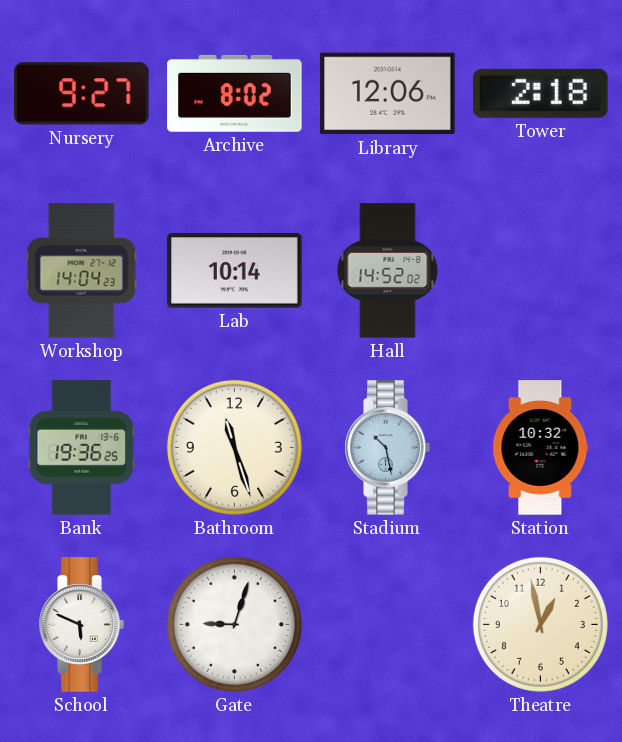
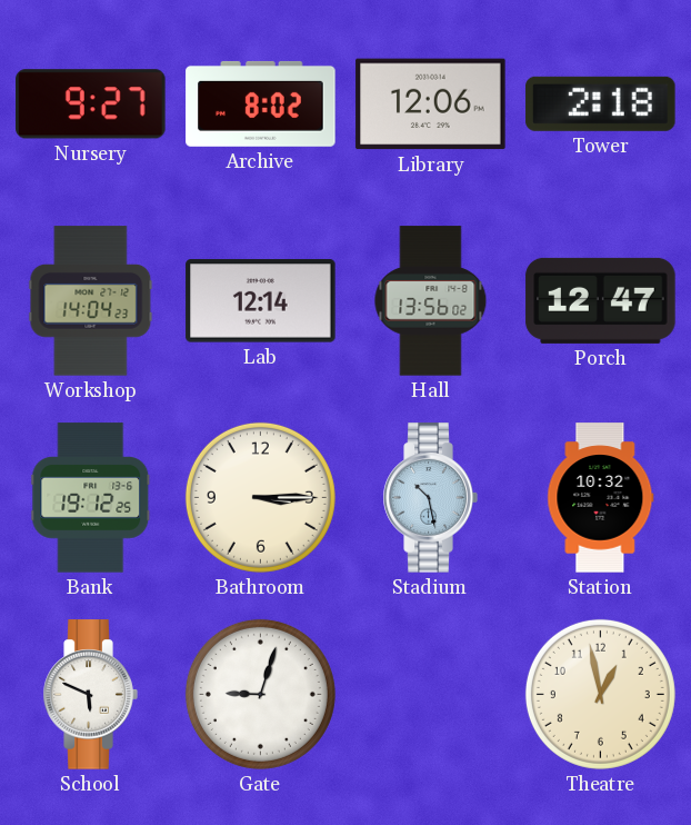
Lab: 10:14 -> 12:14
Hall: 14:52 -> 13:56
Porch: none -> 12:47
Bank: 19:36 -> 19:12
Bathroom: 11:27 -> 3:15
